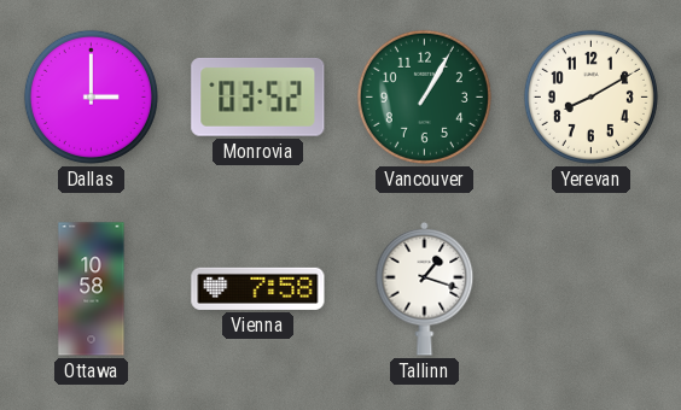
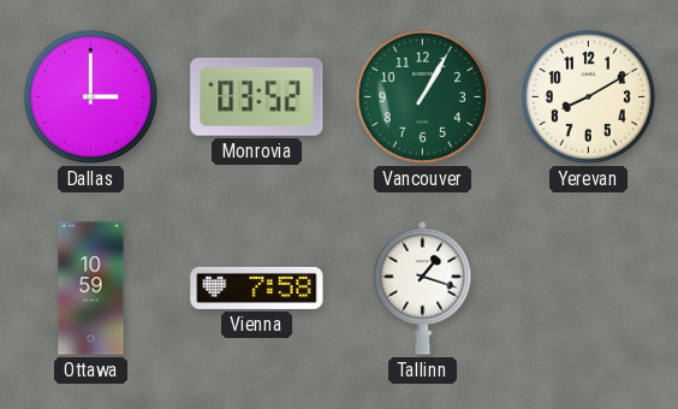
Ottawa: 10:58 -> 10:59
